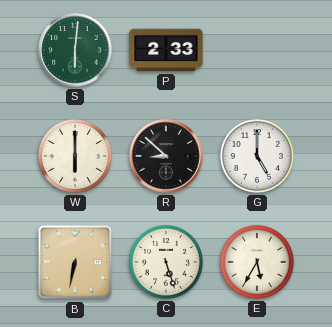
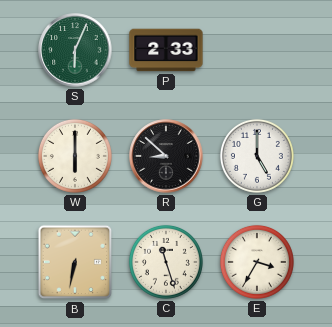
S: 6:01 -> 6:04
C: 5:27 -> 11:27
E: 5:35 -> 3:35
